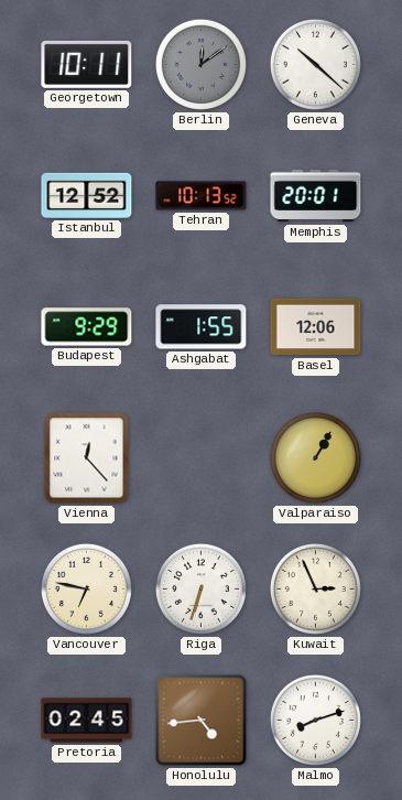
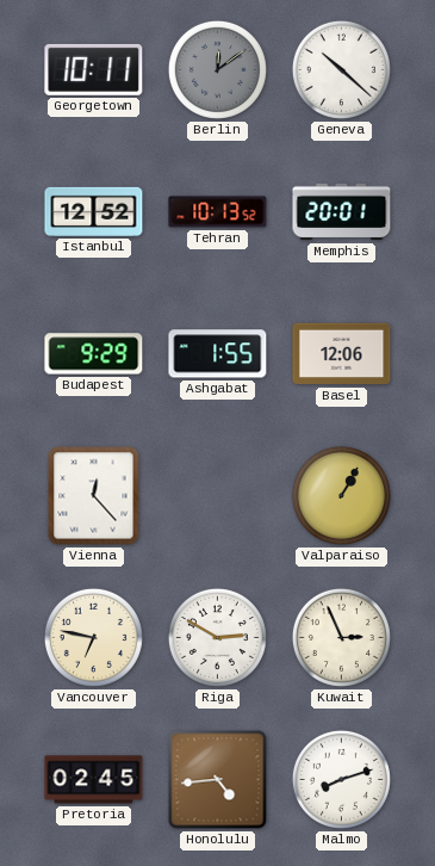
Riga: 6:33 -> 2:50
